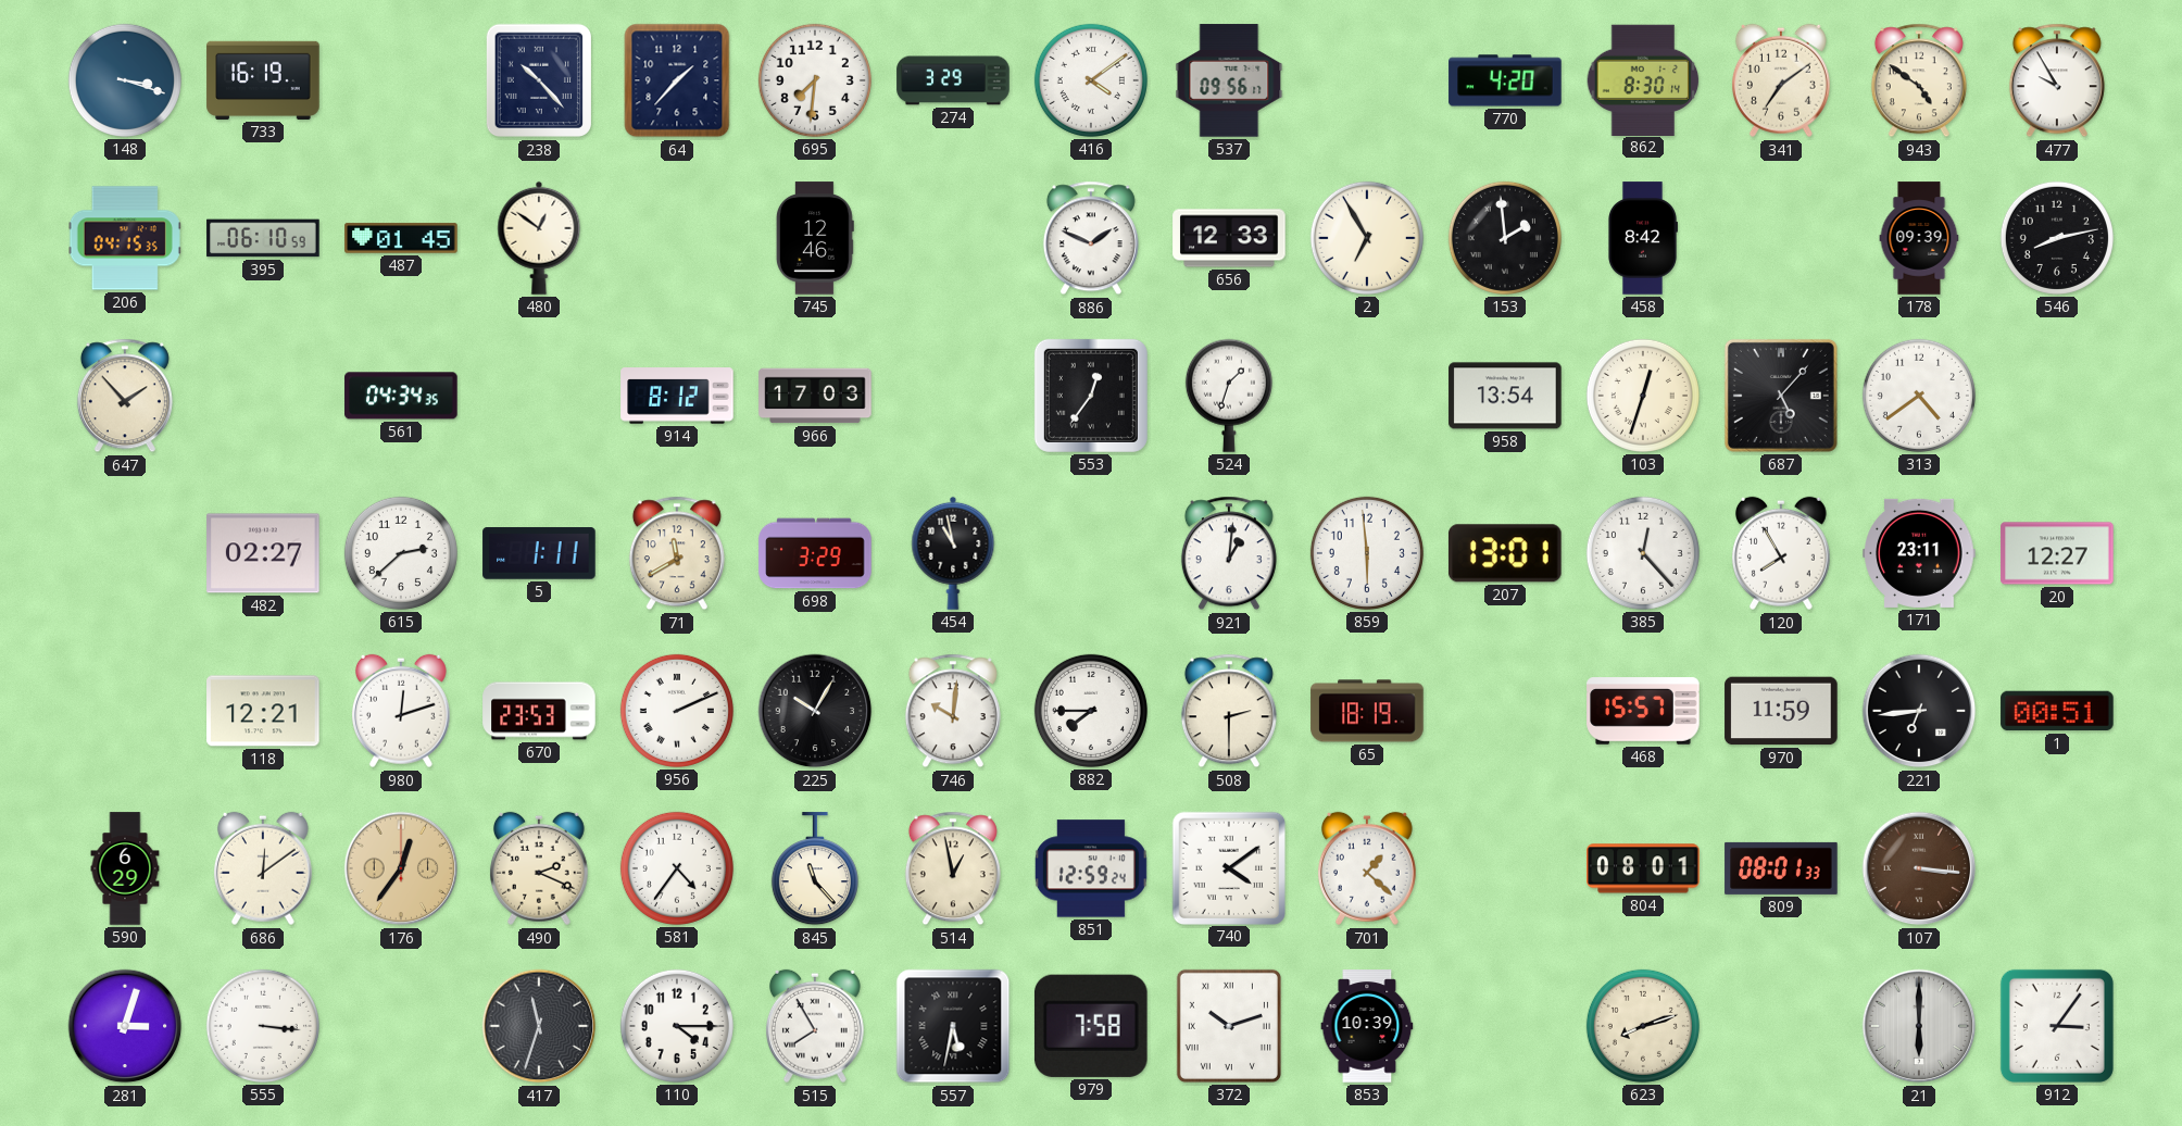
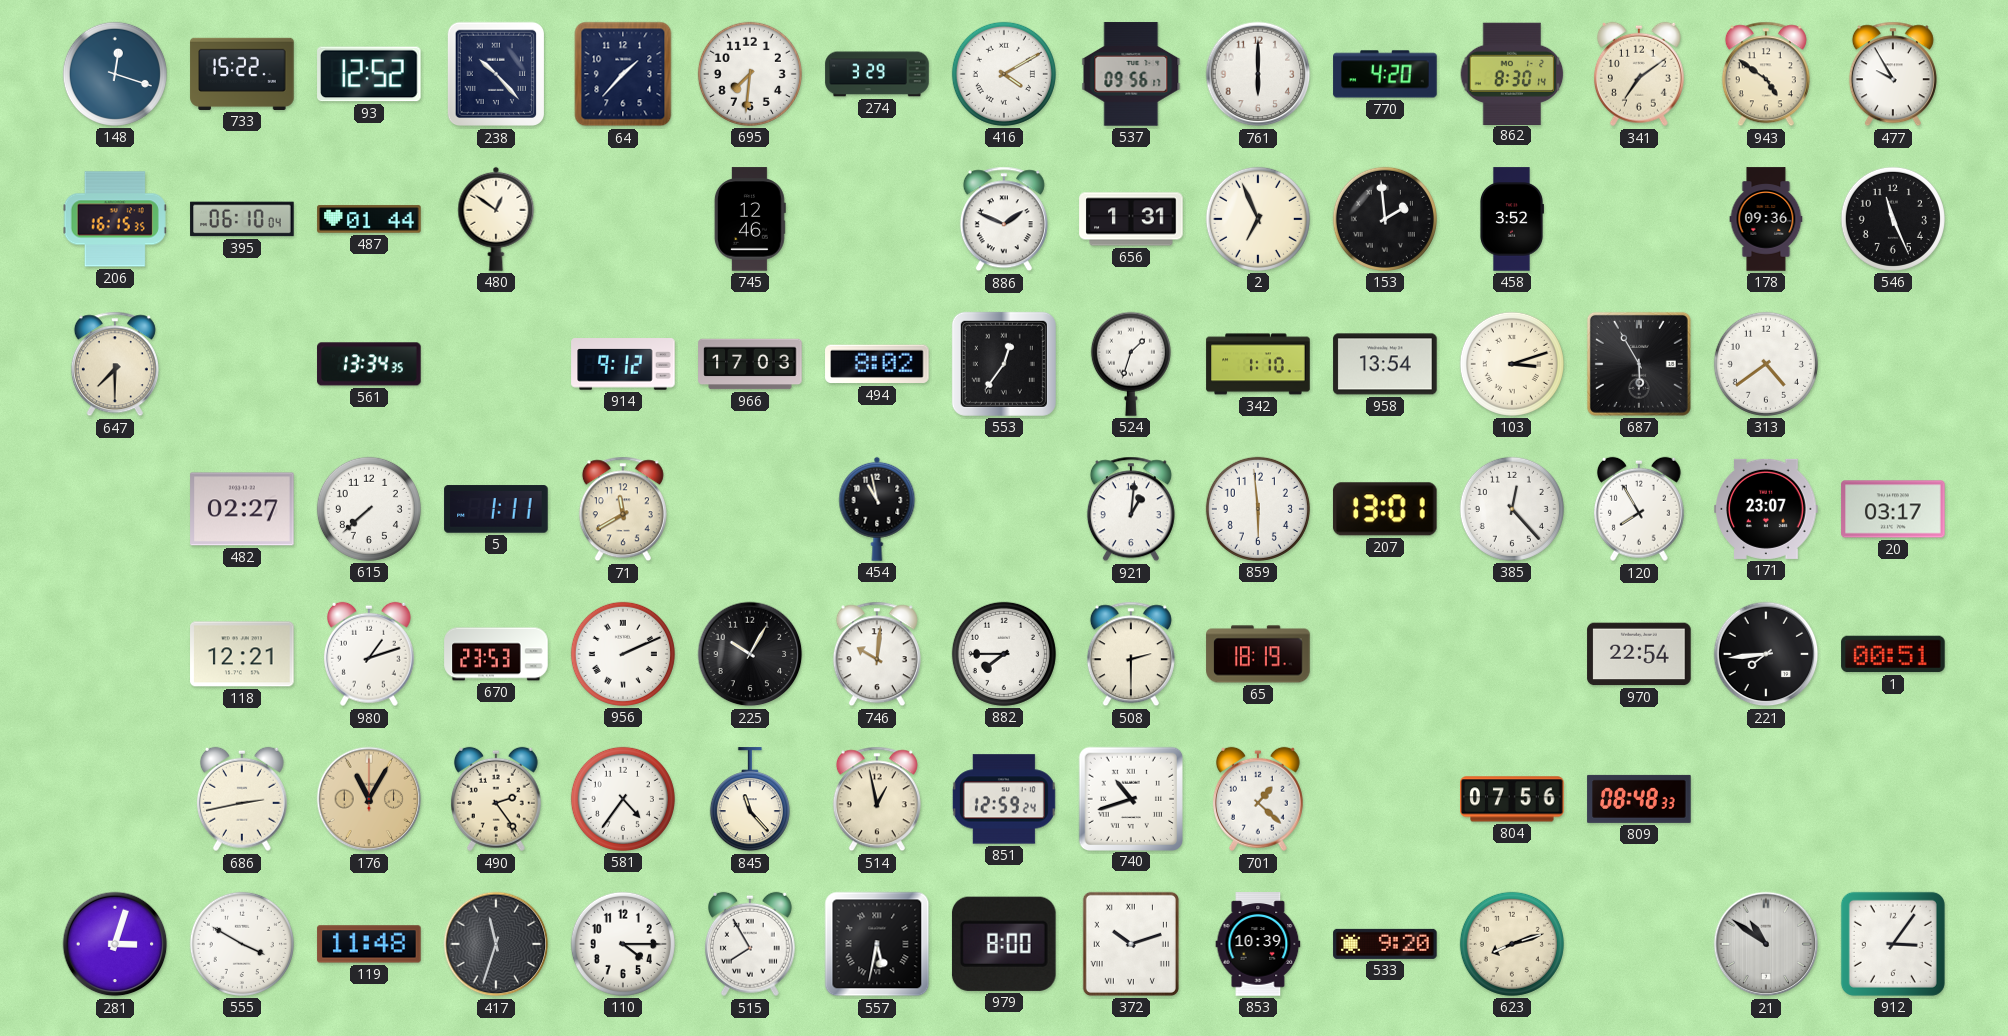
148: 3:18 -> 12:18
733: 16:19 -> 15:22
93: none -> 12:52
416: 4:09 -> 4:10
761: none -> 6:00
206: 04:15 -> 16:15
395: 06:10:59 -> 06:10:04
487: 01:45 -> 01:44
656: 12:33 -> 1:31
2: 6:55 -> 6:56
458: 8:42 -> 3:52
178: 09:39 -> 09:36
546: 8:13 -> 11:26
647: 1:53 -> 7:30
561: 04:34 -> 13:34
914: 8:12 -> 9:12
494: none -> 8:02
342: none -> 1:10
103: 12:33 -> 3:12
687: 5:07 -> 5:55
615: 2:38 -> 7:38
698: 3:29 -> none
171: 23:11 -> 23:07
20: 12:27 -> 03:17
980: 12:12 -> 1:12
468: 15:57 -> none
970: 11:59 -> 22:54
221: 6:44 -> 7:44
590: 6:29 -> none
686: 12:09 -> 2:43
176: 12:36 -> 11:05
490: 2:19 -> 2:24
740: 4:09 -> 10:42
804: 08:01 -> 07:56
809: 08:01 -> 08:48
107: 3:16 -> none
555: 3:16 -> 3:50
119: none -> 11:48
979: 7:58 -> 8:00
533: none -> 9:20
21: 6:00 -> 10:51
